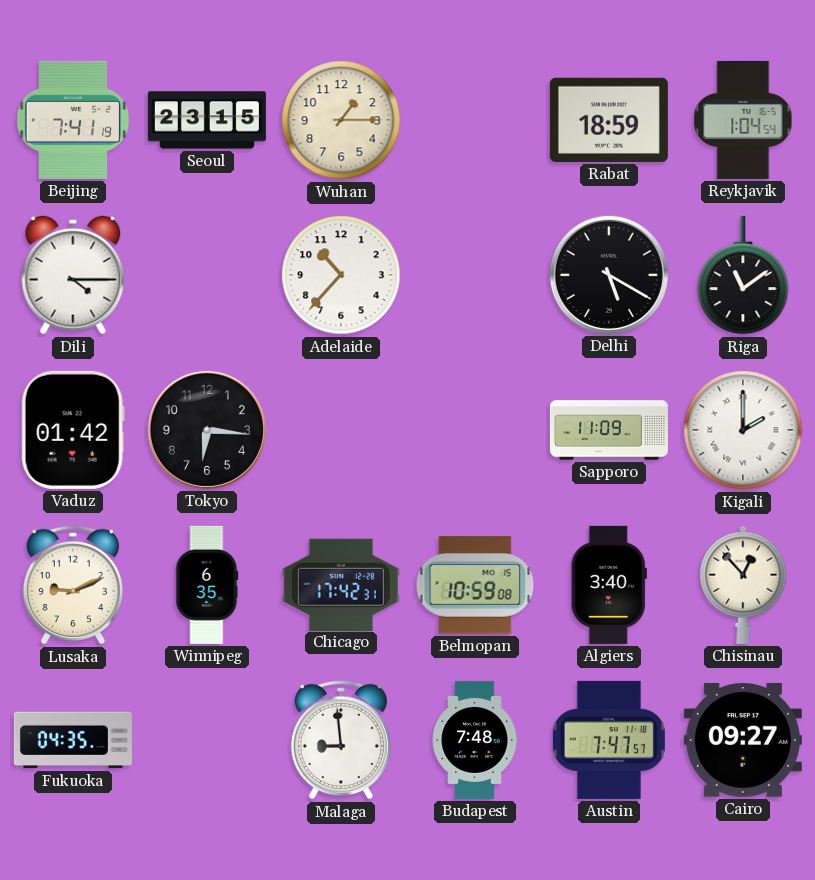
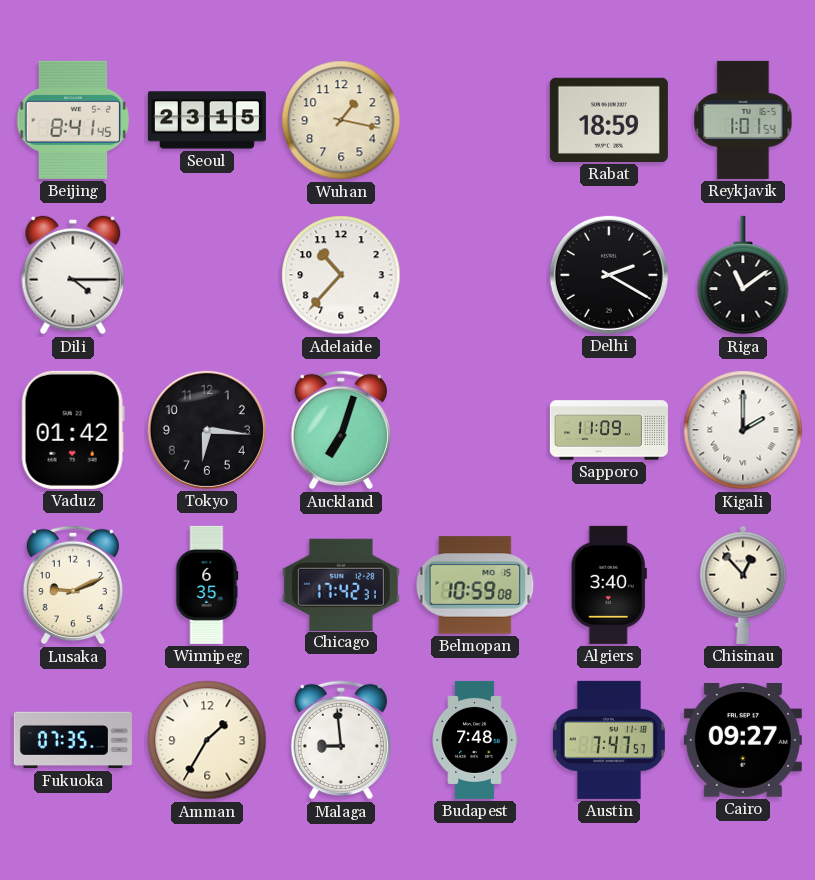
Beijing: 7:41 -> 8:41
Wuhan: 1:15 -> 1:17
Reykjavik: 1:04 -> 1:01
Delhi: 5:20 -> 2:20
Auckland: none -> 7:03
Fukuoka: 04:35 -> 07:35
Amman: none -> 1:35
